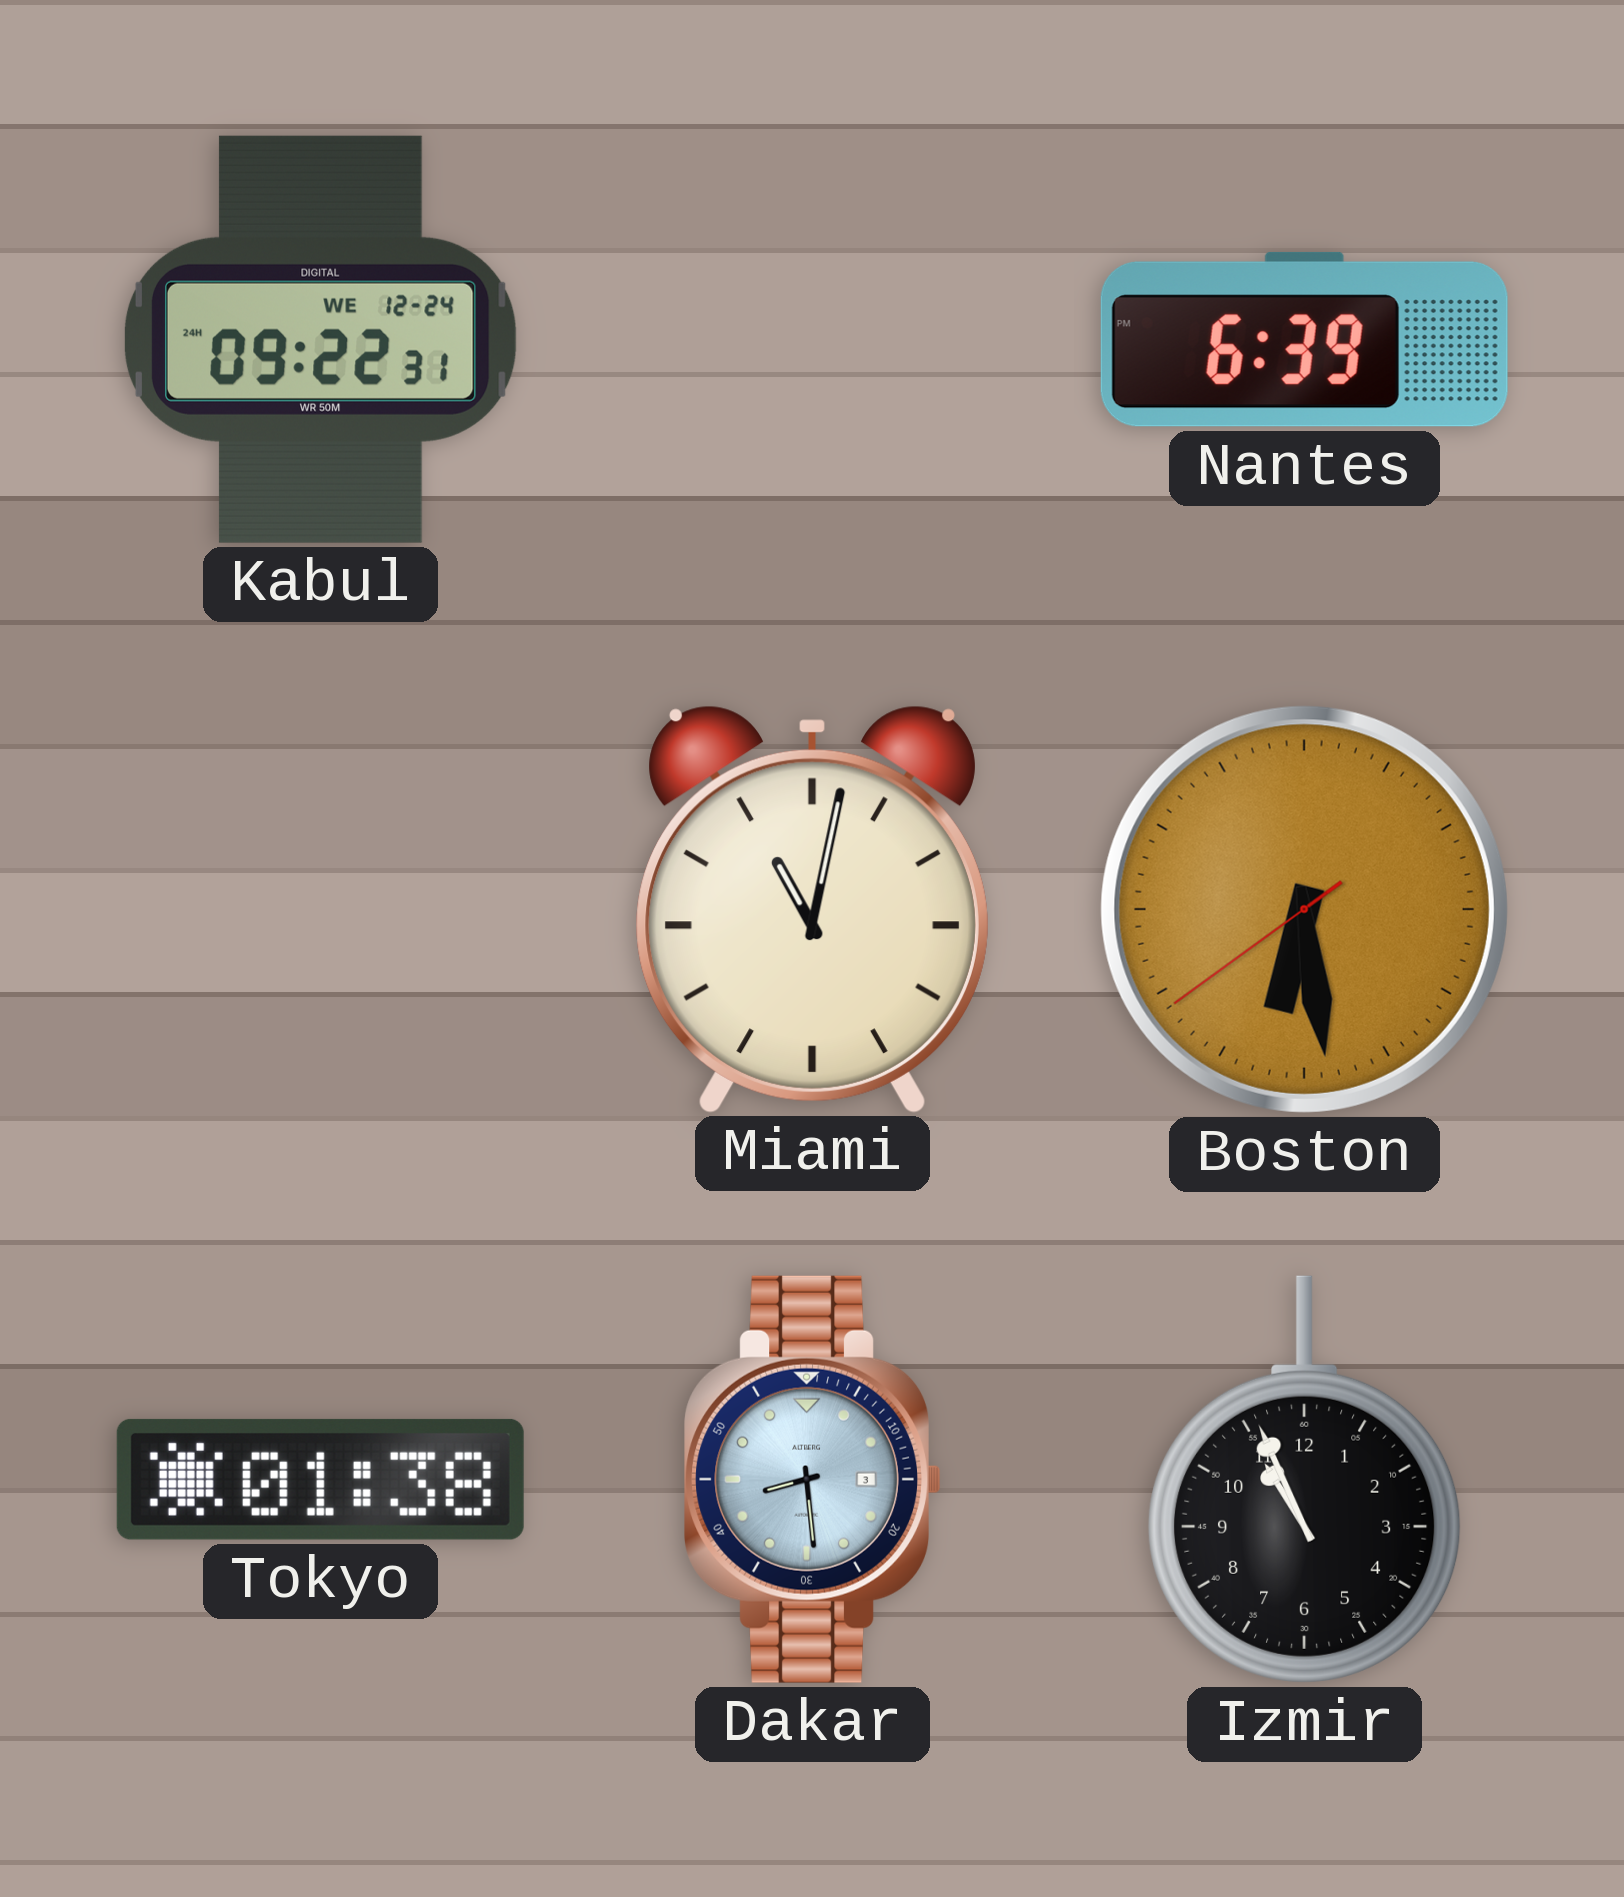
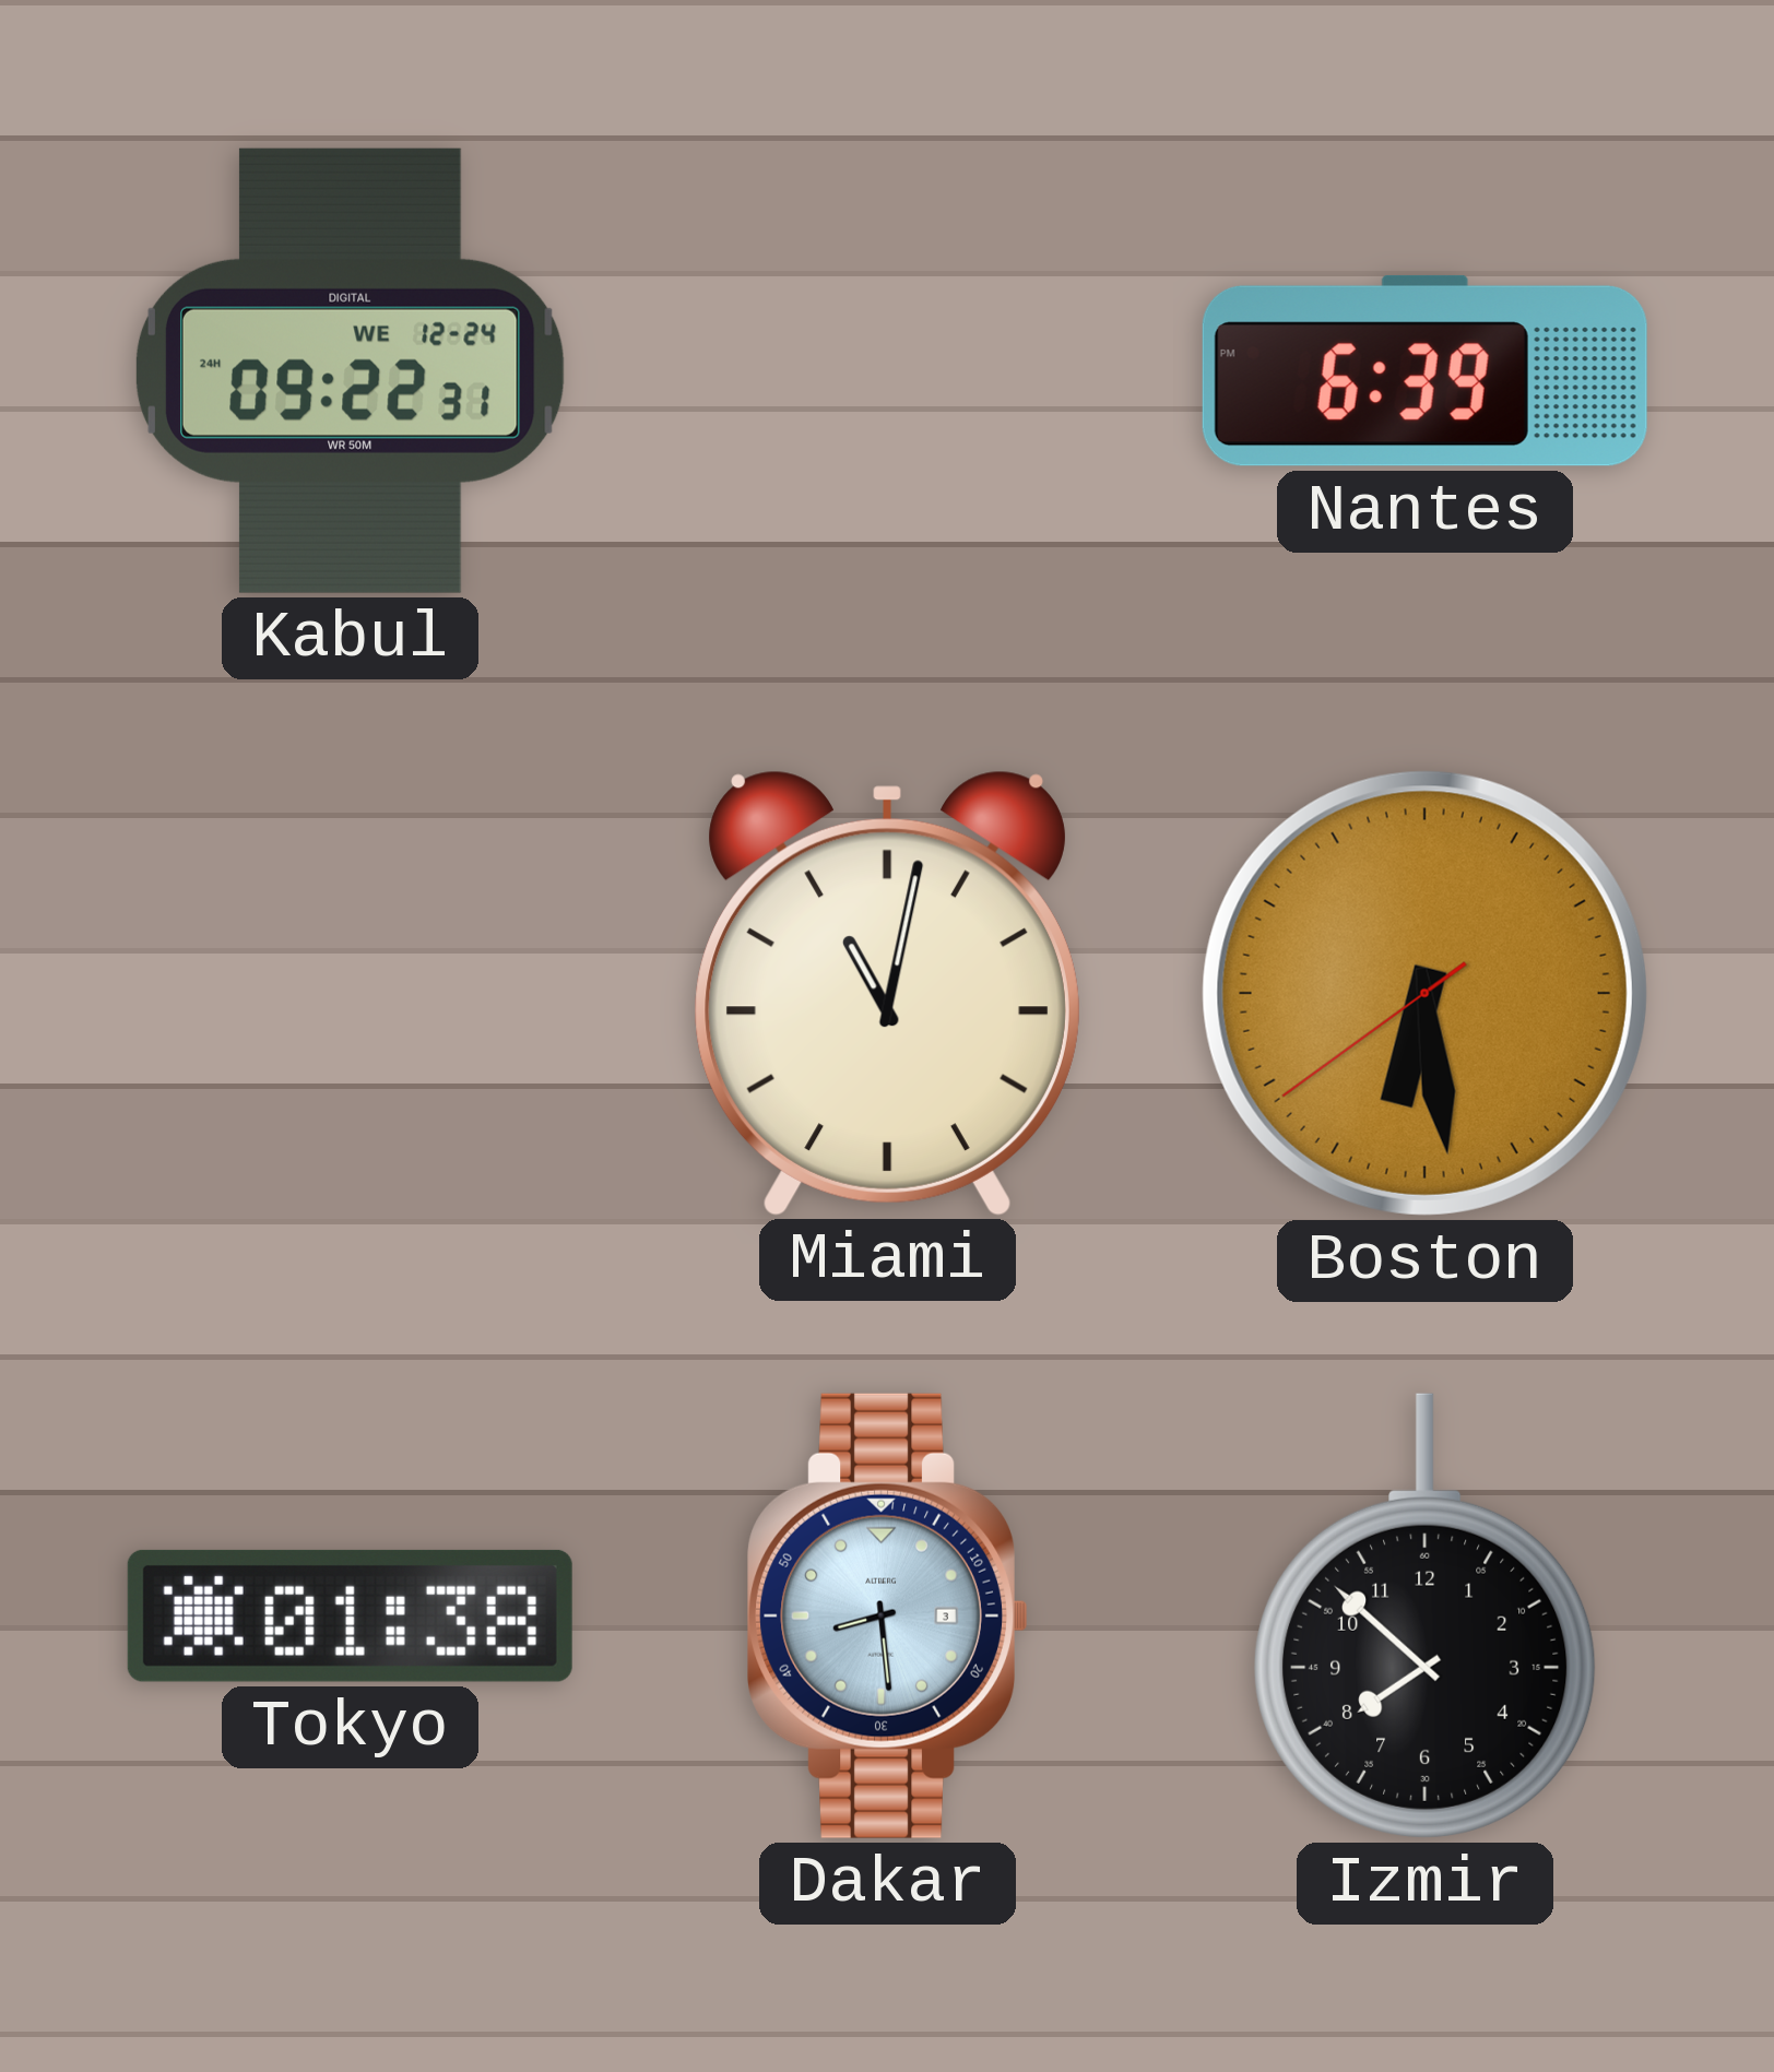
Izmir: 10:56 -> 7:52
